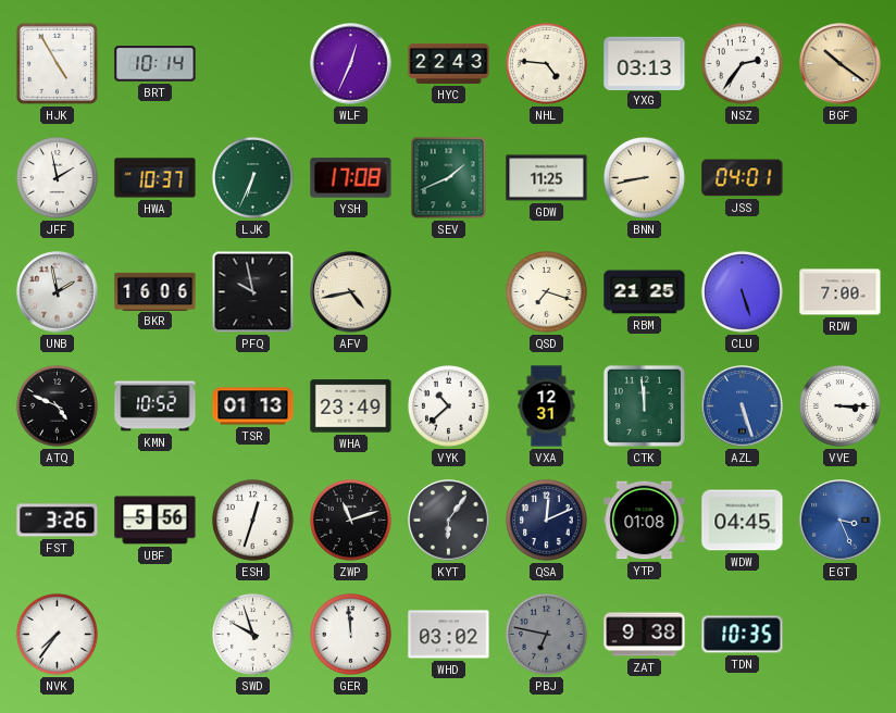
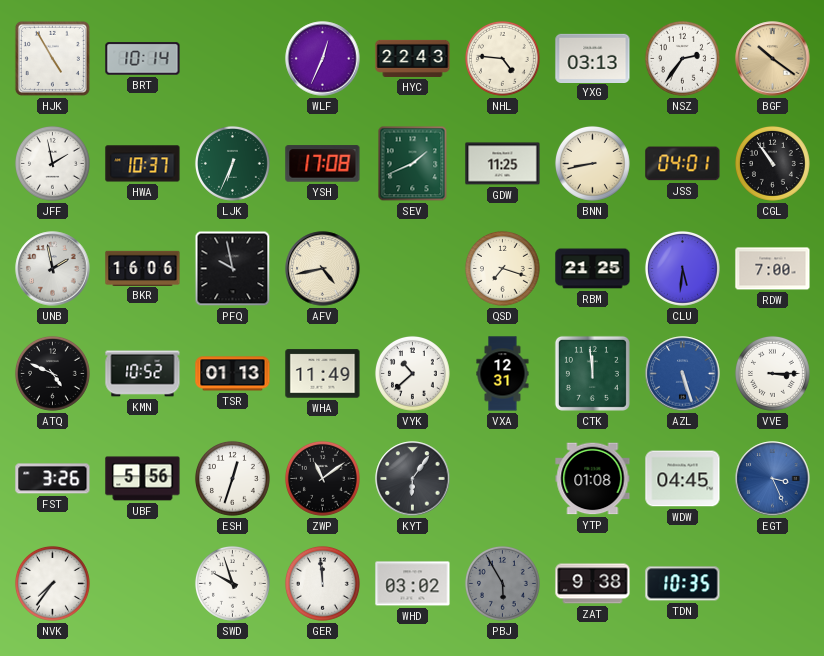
CGL: none -> 10:54
CLU: 5:27 -> 5:31
WHA: 23:49 -> 11:49
ZWP: 11:12 -> 11:09
QSA: 12:11 -> none
PBJ: 6:47 -> 5:55
